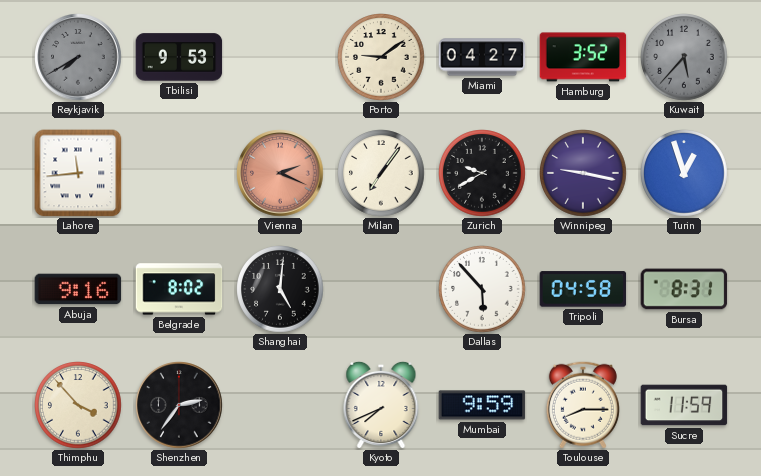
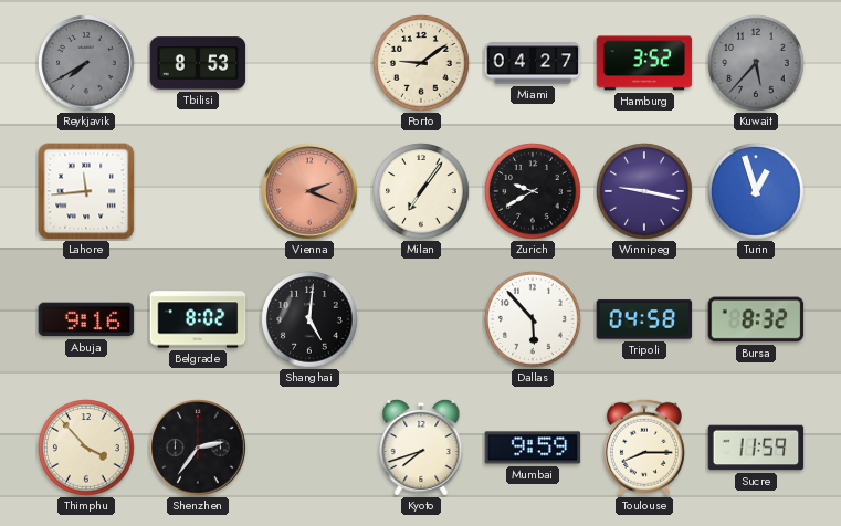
Tbilisi: 9:53 -> 8:53
Bursa: 8:31 -> 8:32
Kyoto: 7:41 -> 7:42
